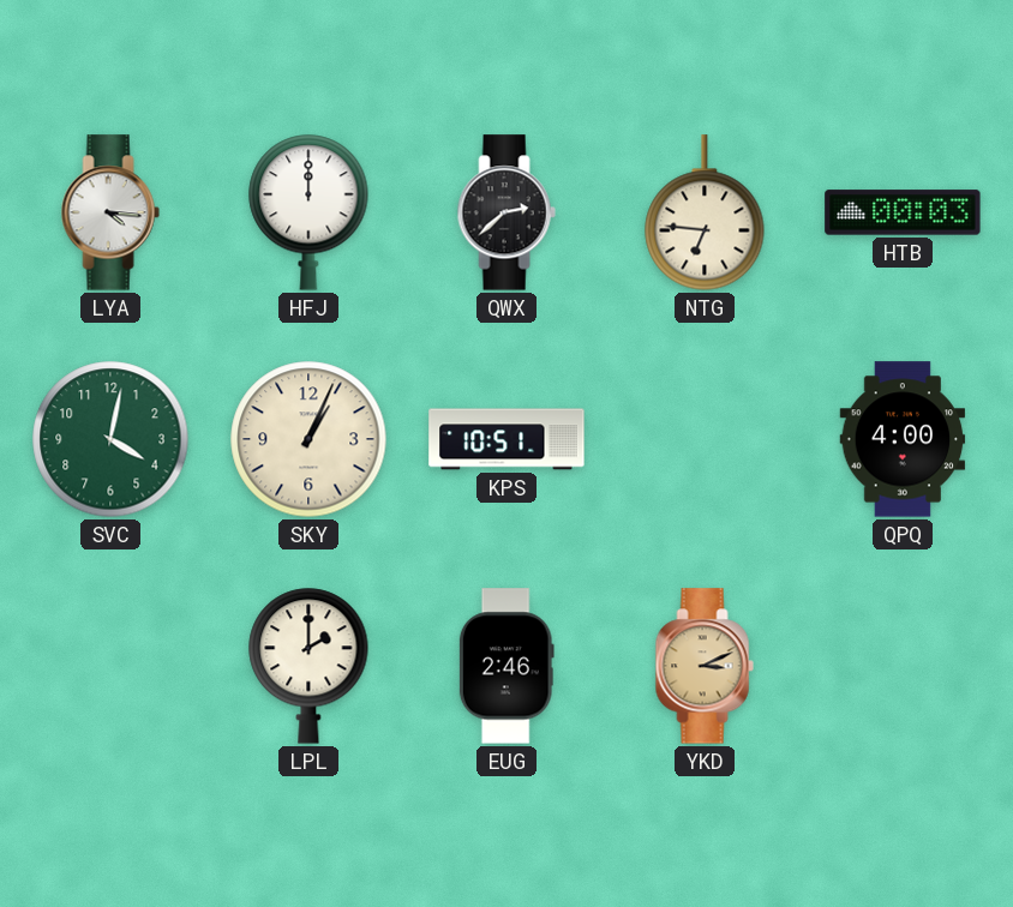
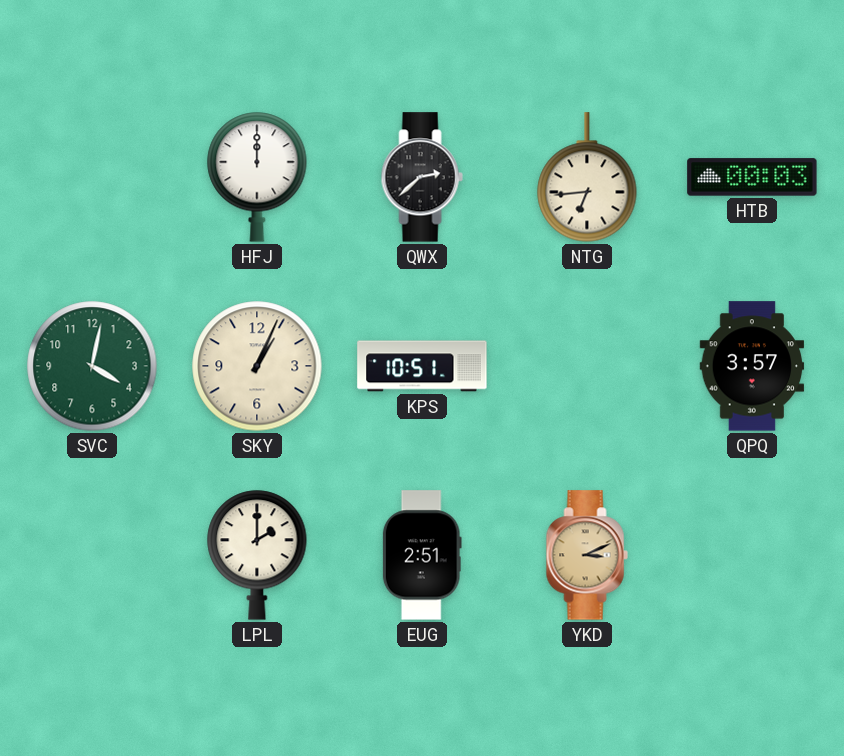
LYA: 4:16 -> none
NTG: 6:46 -> 6:44
QPQ: 4:00 -> 3:57
EUG: 2:46 -> 2:51
